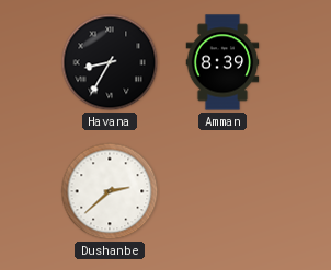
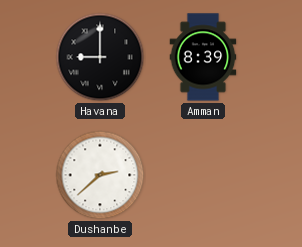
Havana: 8:35 -> 9:00
